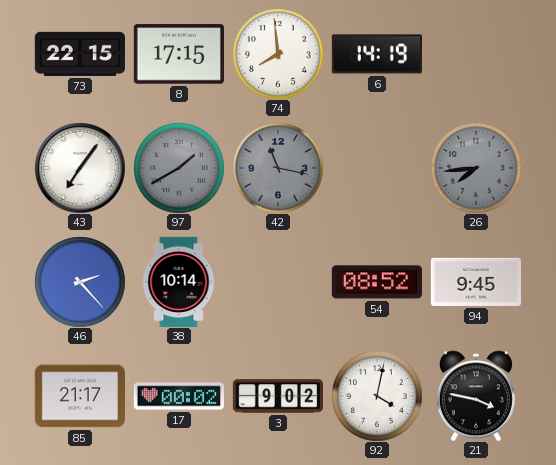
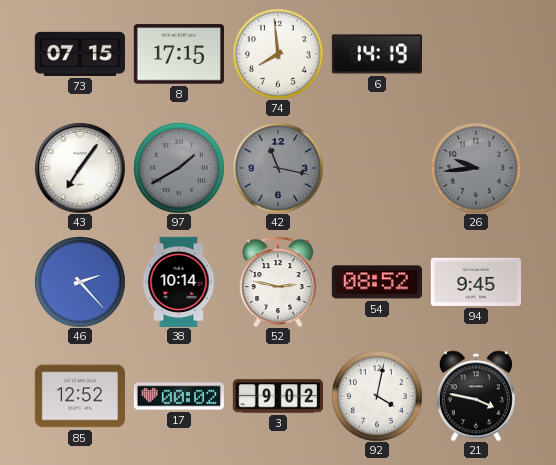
73: 22:15 -> 07:15
26: 7:44 -> 9:44
52: none -> 2:47
85: 21:17 -> 12:52
